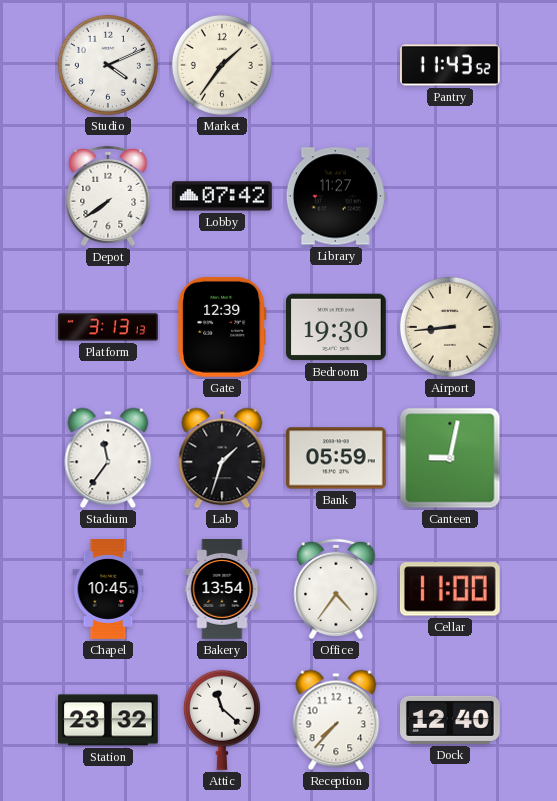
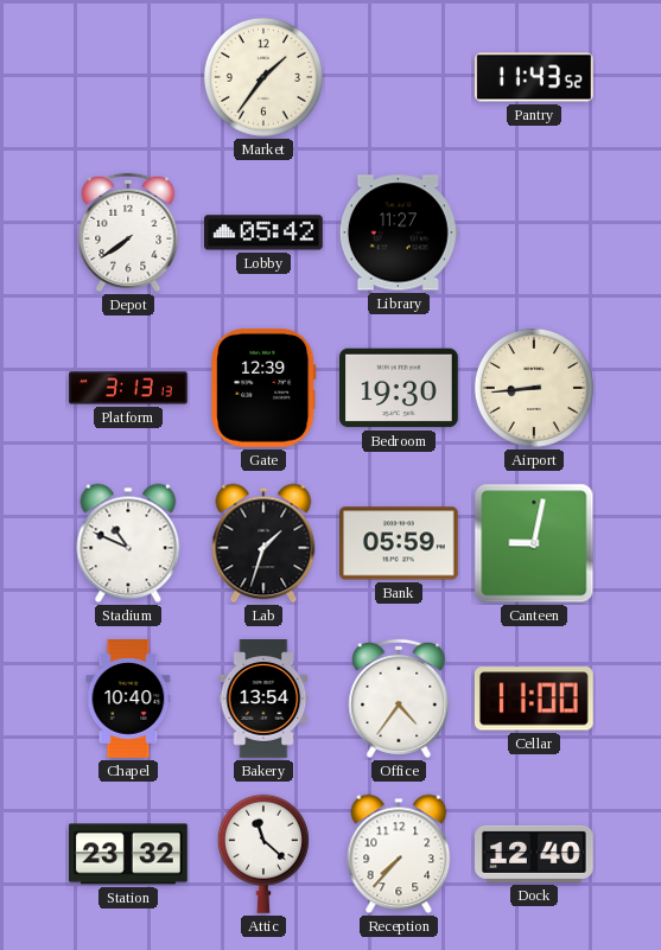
Studio: 4:11 -> none
Lobby: 07:42 -> 05:42
Stadium: 11:36 -> 10:49
Chapel: 10:45 -> 10:40
